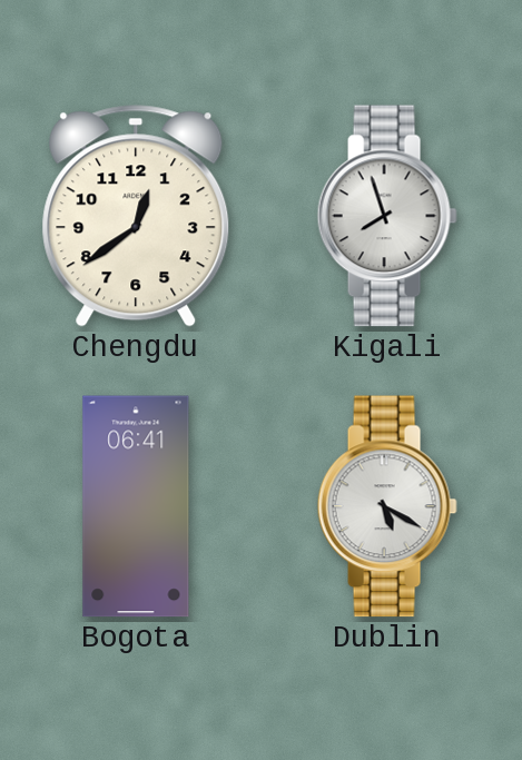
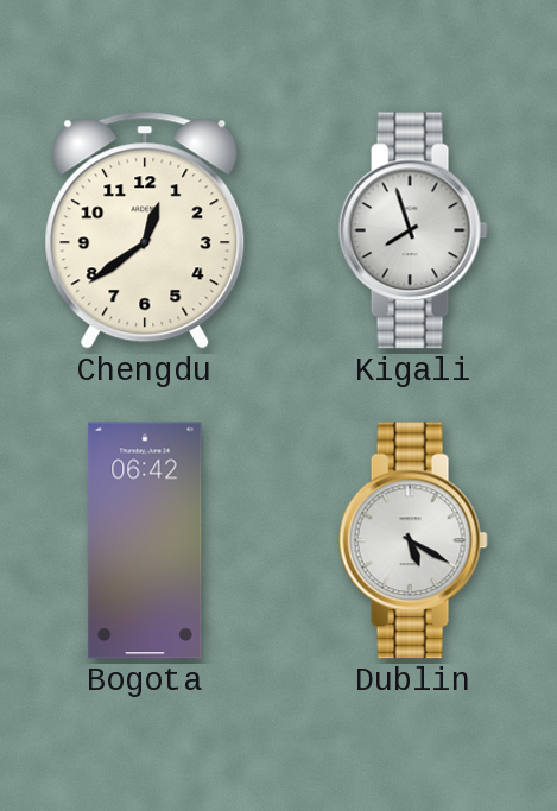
Bogota: 06:41 -> 06:42
